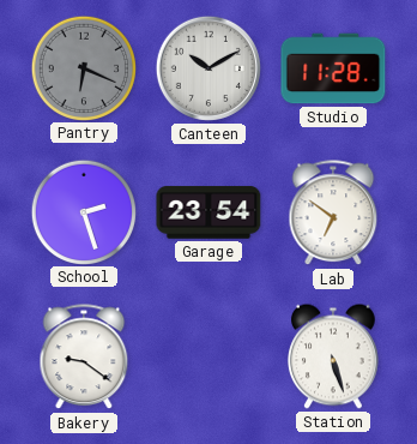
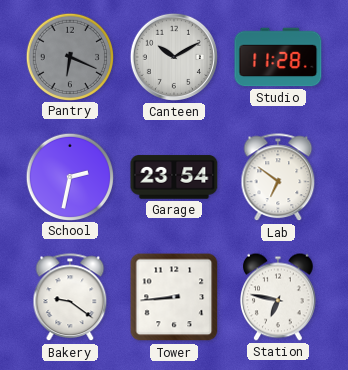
School: 2:27 -> 2:32
Tower: none -> 8:44
Station: 5:27 -> 6:47
